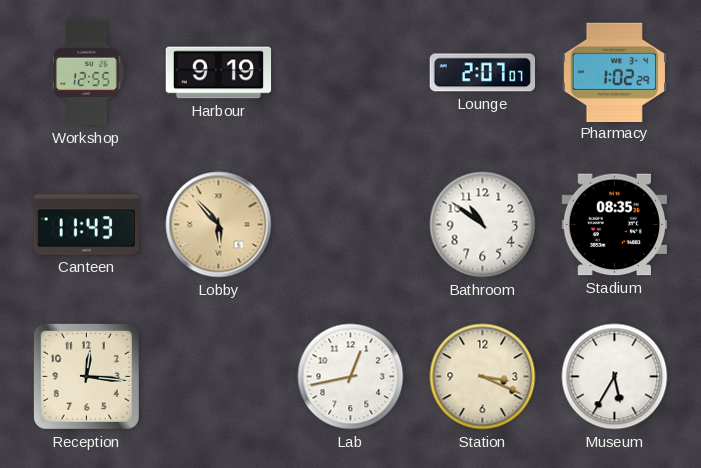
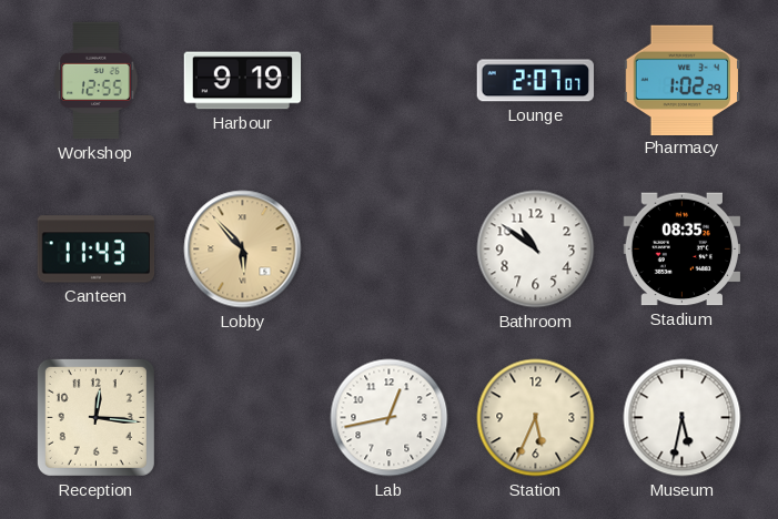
Station: 3:19 -> 5:34
Museum: 5:35 -> 5:32
